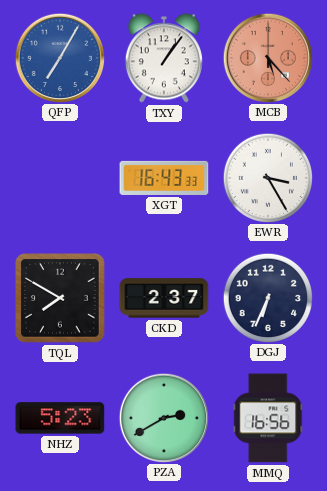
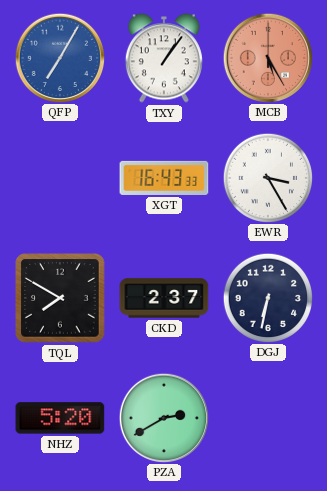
MCB: 5:23 -> 5:25
DGJ: 6:34 -> 6:32
NHZ: 5:23 -> 5:20
MMQ: 16:56 -> none
